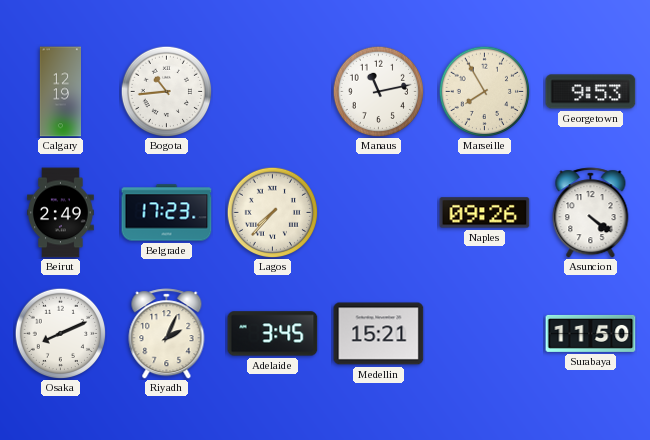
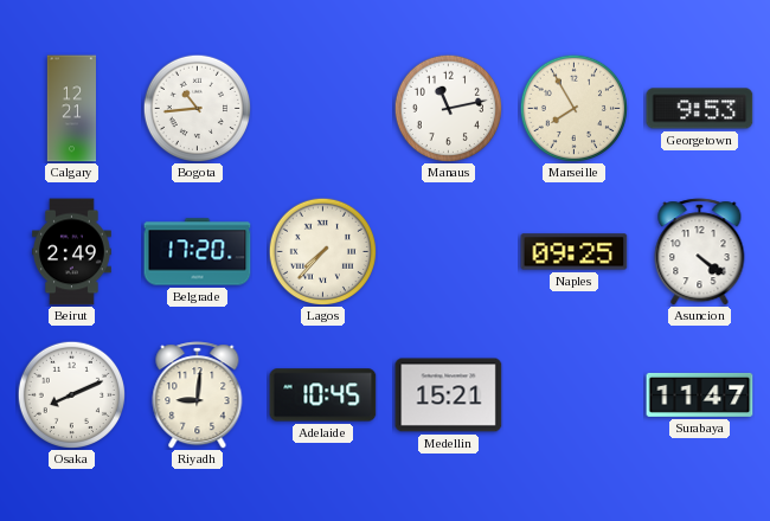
Calgary: 12:19 -> 12:21
Belgrade: 17:23 -> 17:20
Naples: 09:26 -> 09:25
Riyadh: 2:04 -> 9:01
Adelaide: 3:45 -> 10:45
Surabaya: 11:50 -> 11:47
